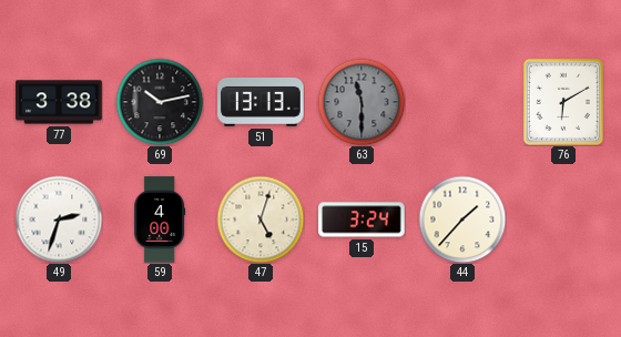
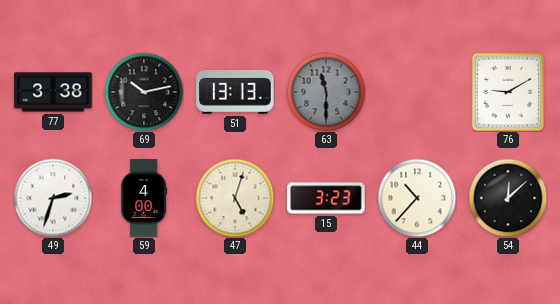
76: 6:10 -> 9:10
15: 3:24 -> 3:23
44: 1:37 -> 10:37
54: none -> 12:08
